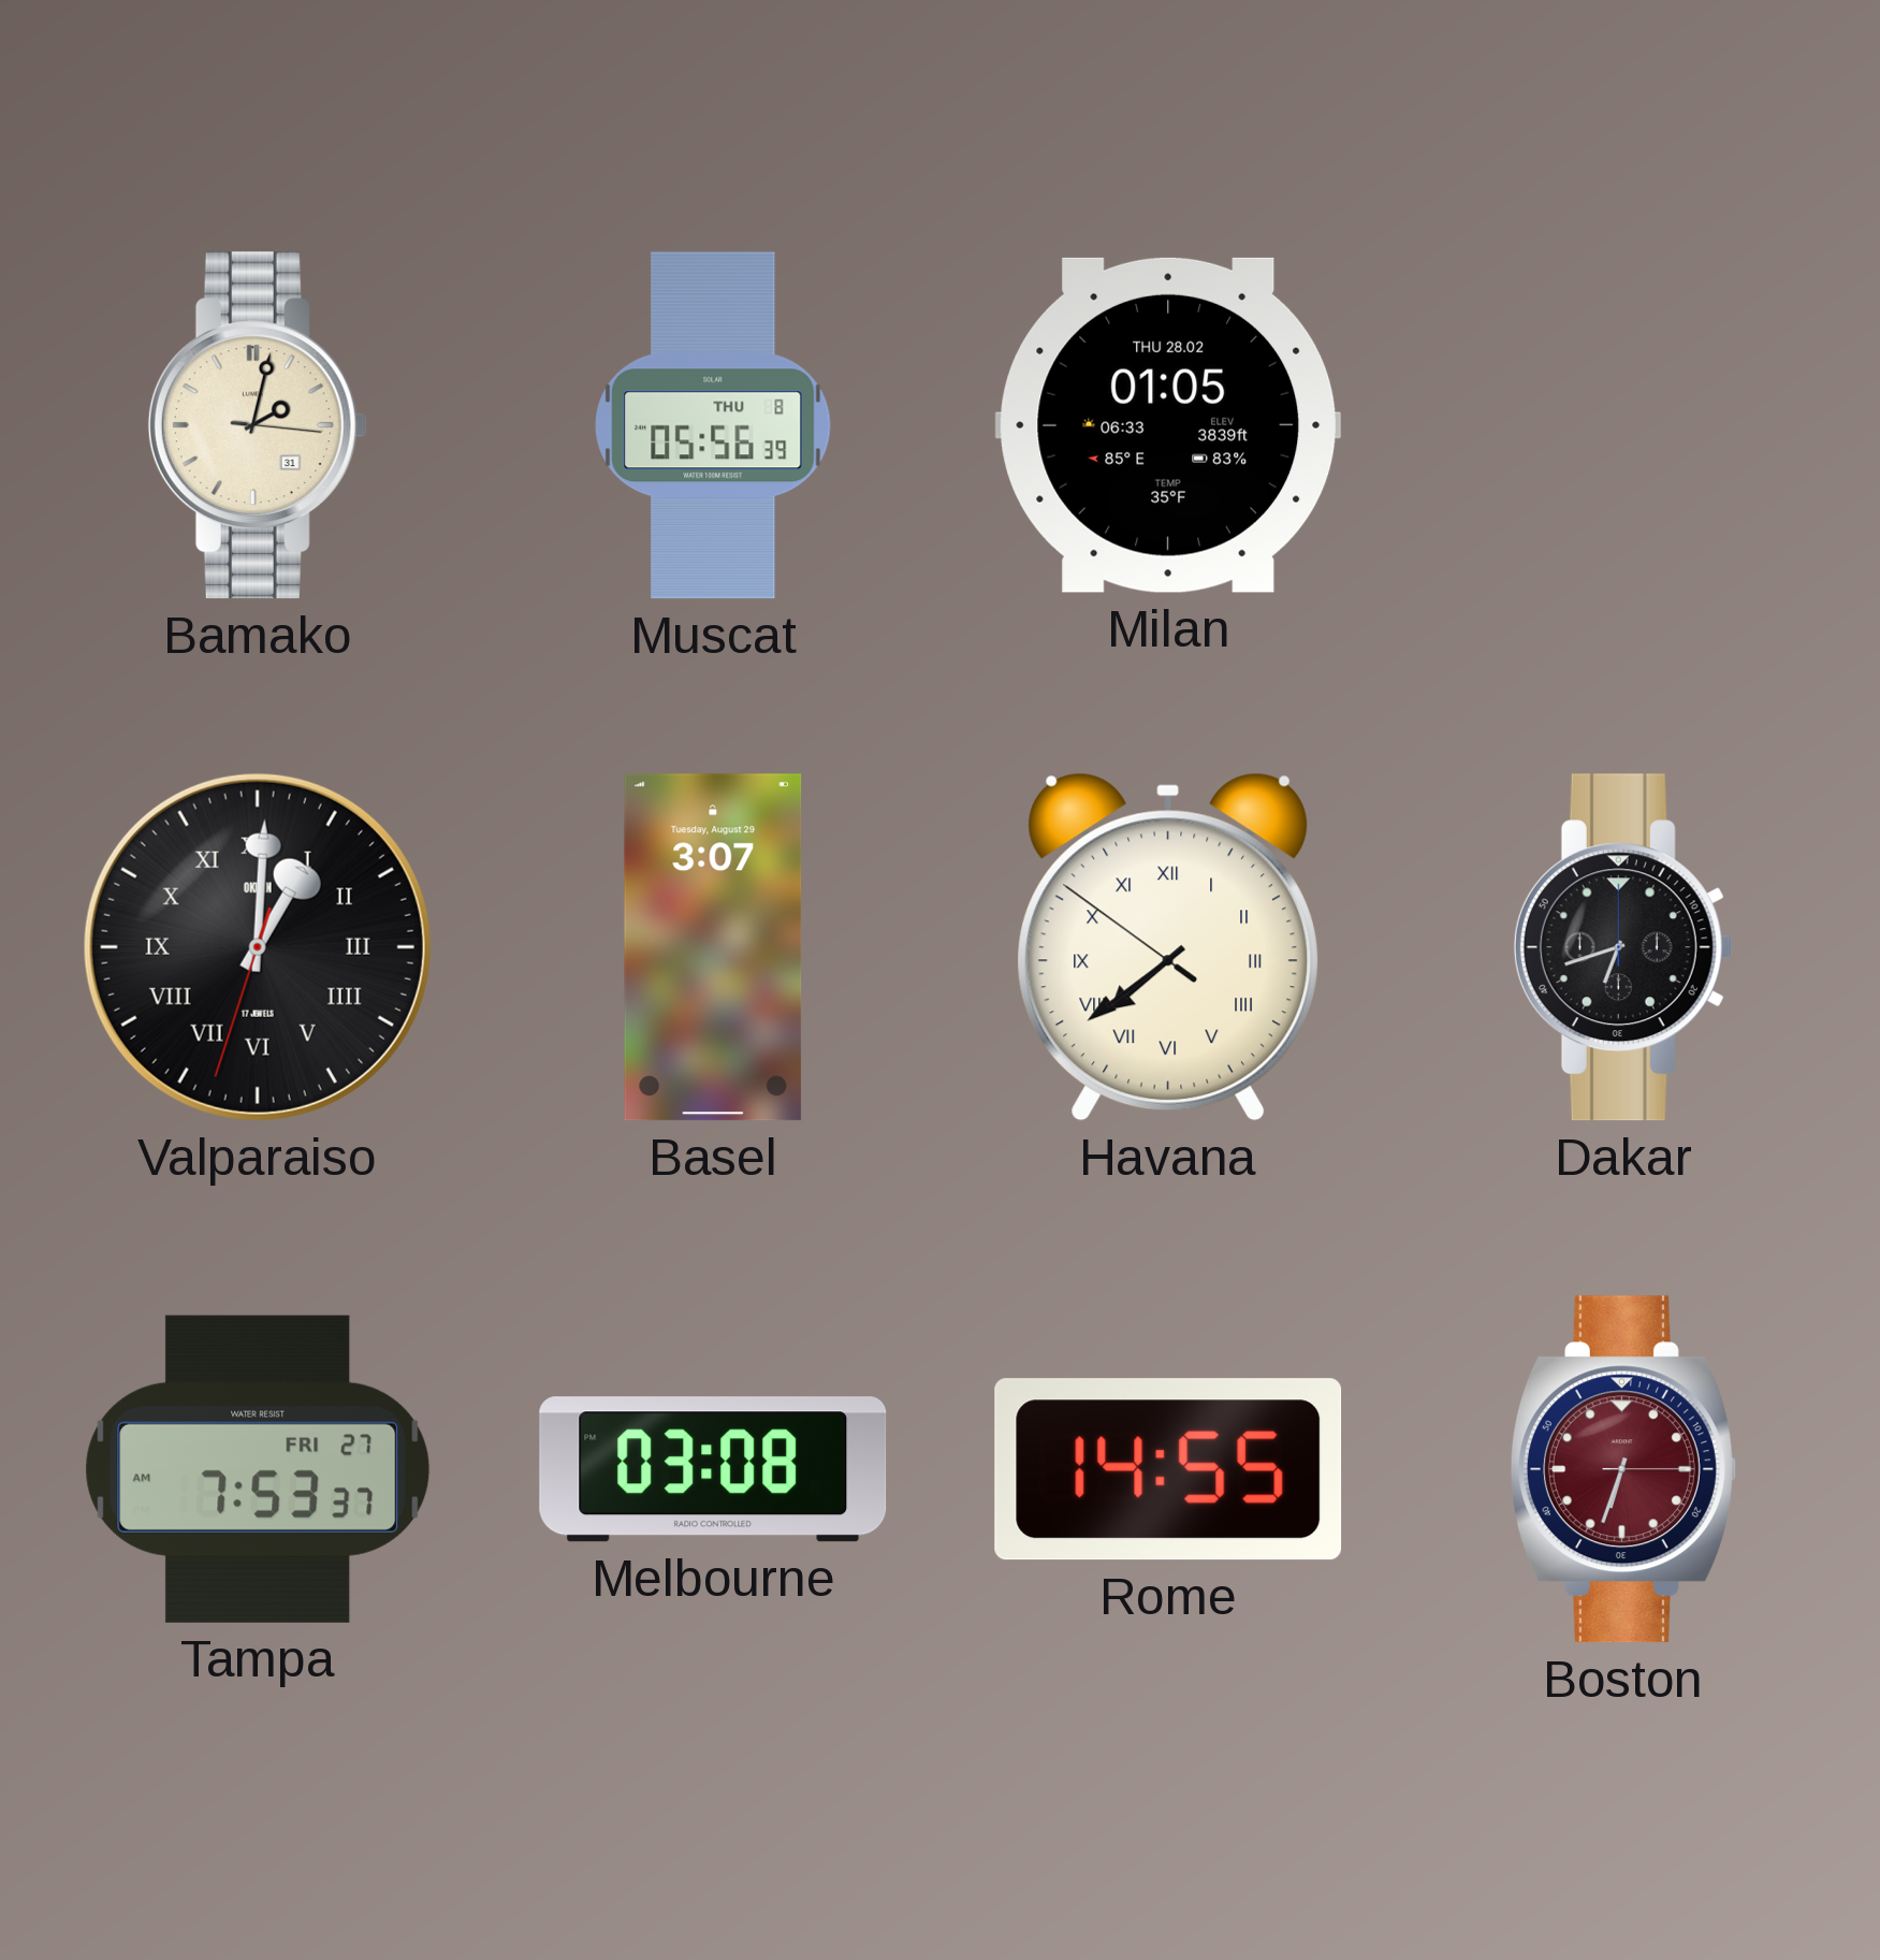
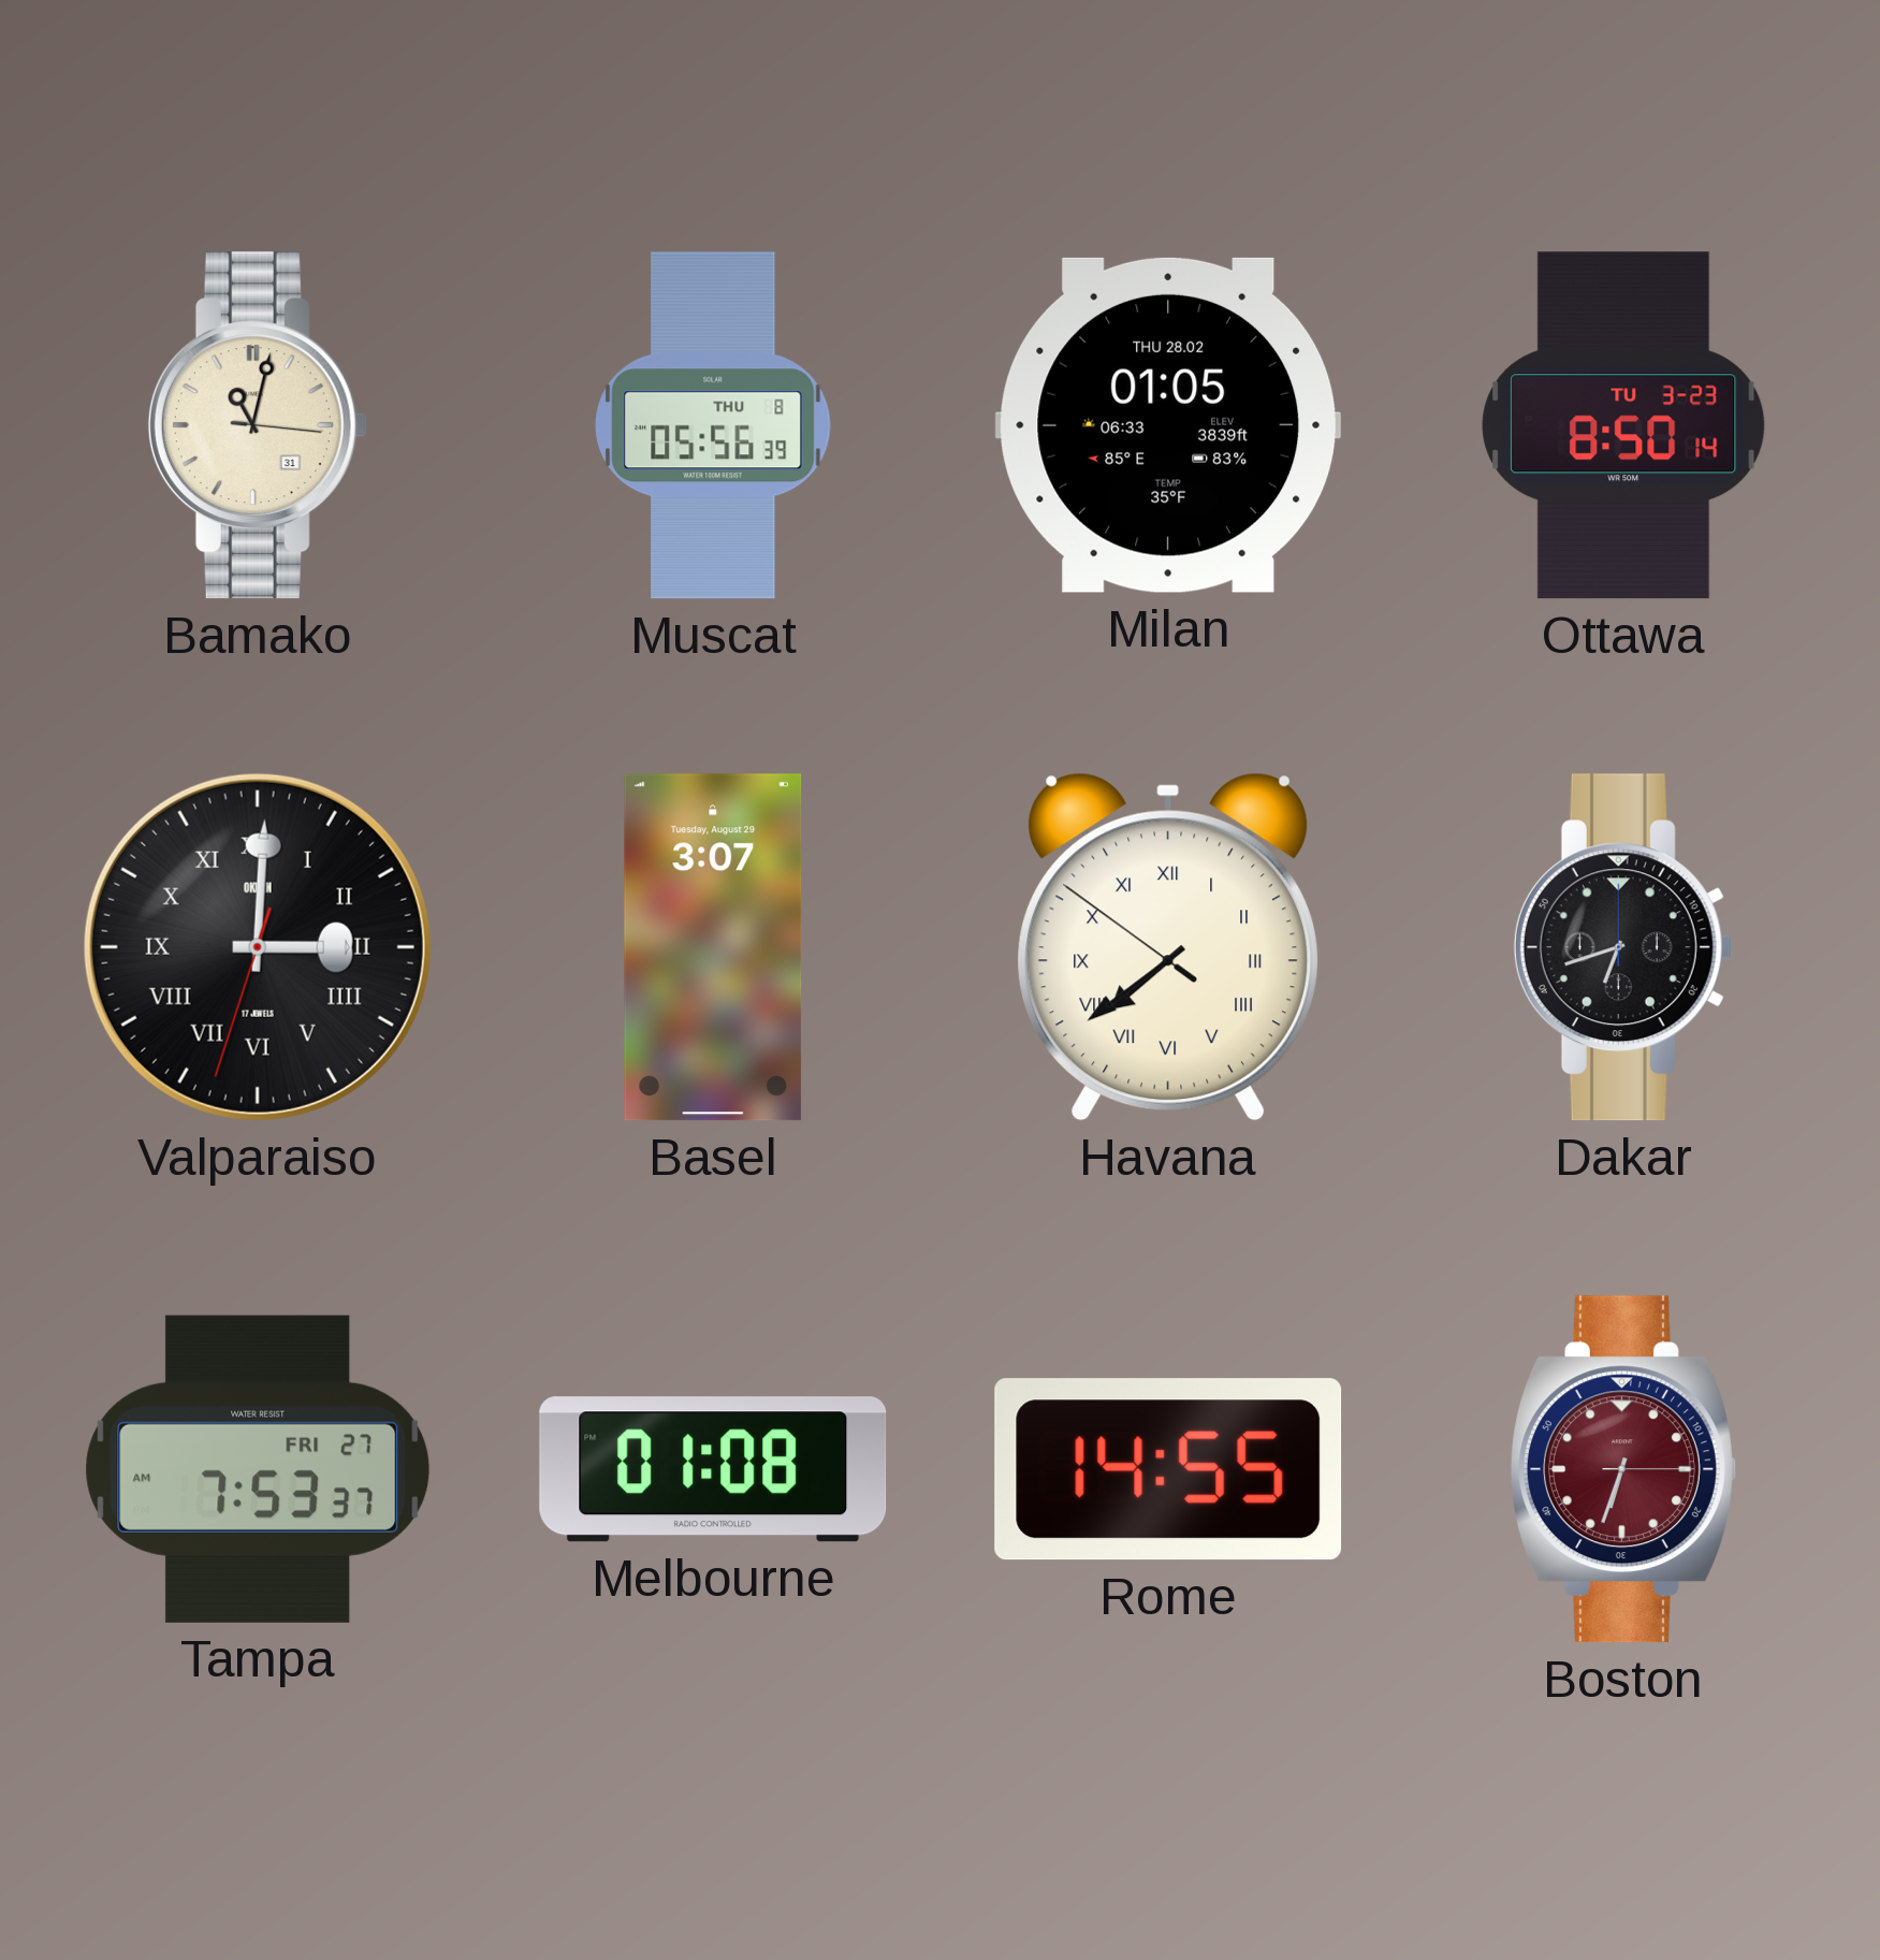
Bamako: 2:02 -> 11:02
Ottawa: none -> 8:50
Valparaiso: 1:00 -> 3:00
Melbourne: 03:08 -> 01:08
